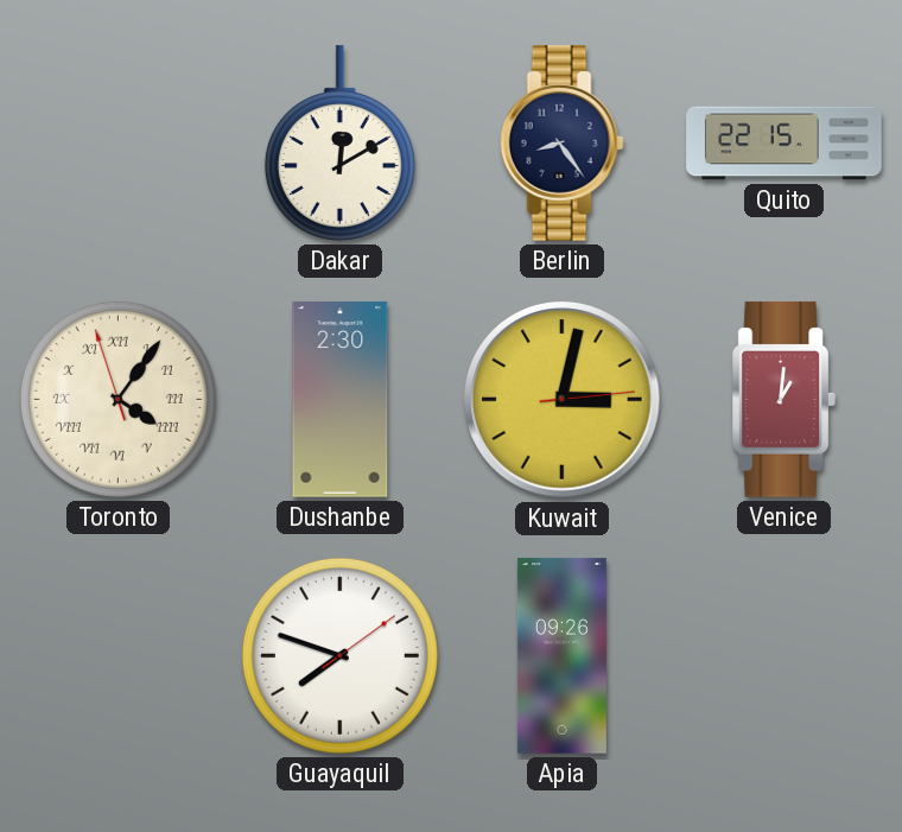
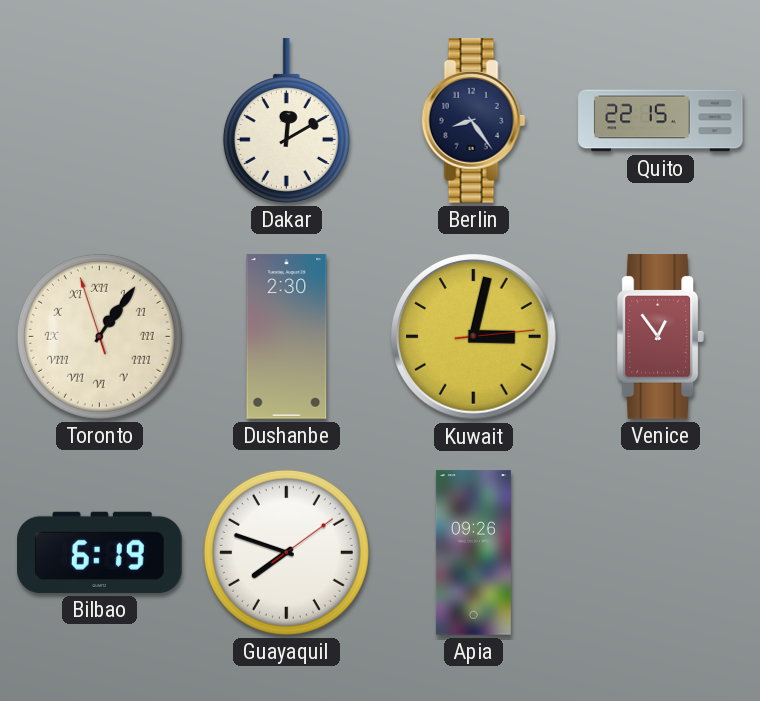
Toronto: 4:05 -> 1:05
Venice: 1:01 -> 12:54
Bilbao: none -> 6:19
